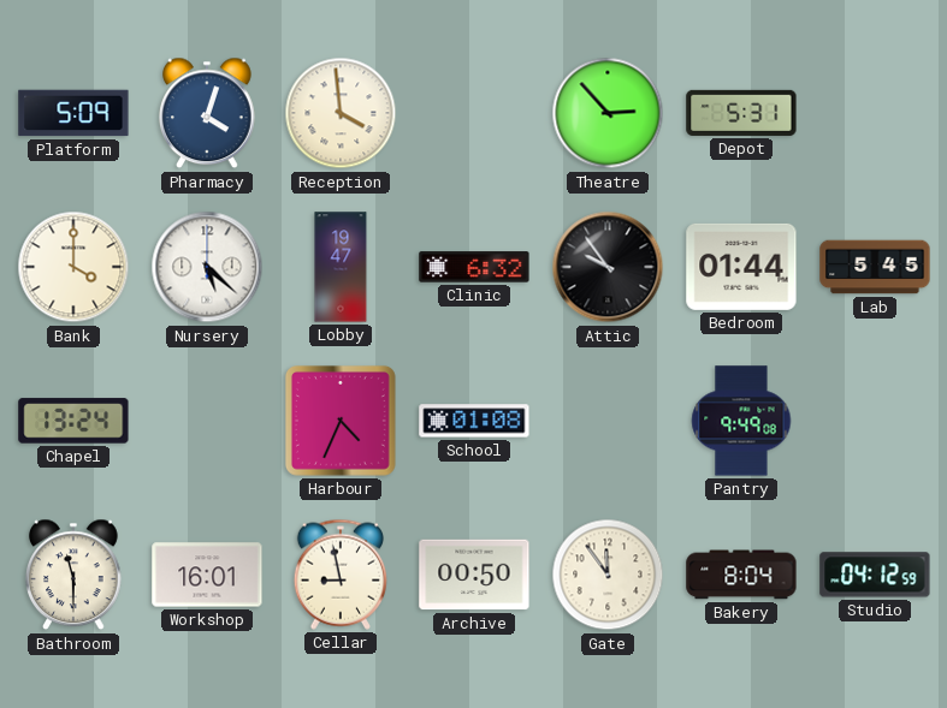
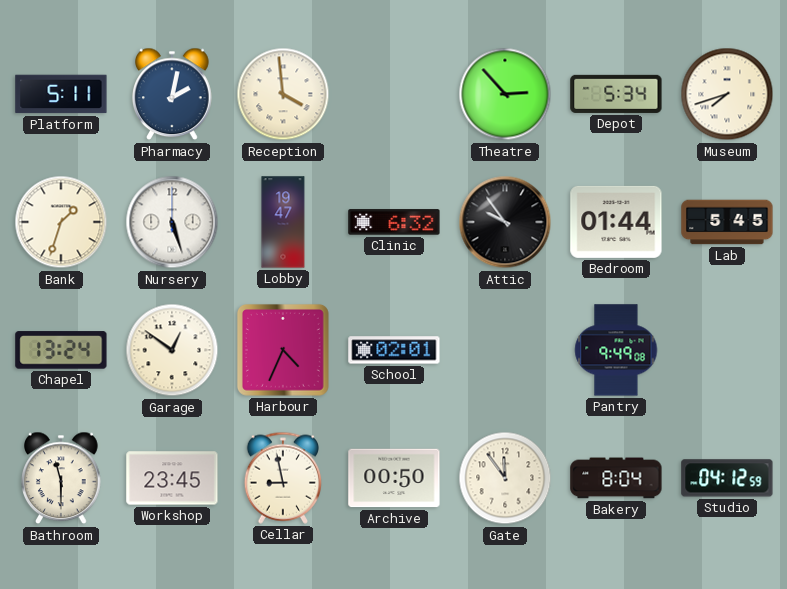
Platform: 5:09 -> 5:11
Pharmacy: 4:03 -> 2:02
Depot: 5:31 -> 5:34
Museum: none -> 7:42
Bank: 4:00 -> 1:33
Nursery: 5:22 -> 5:27
Garage: none -> 12:51
School: 01:08 -> 02:01
Workshop: 16:01 -> 23:45
